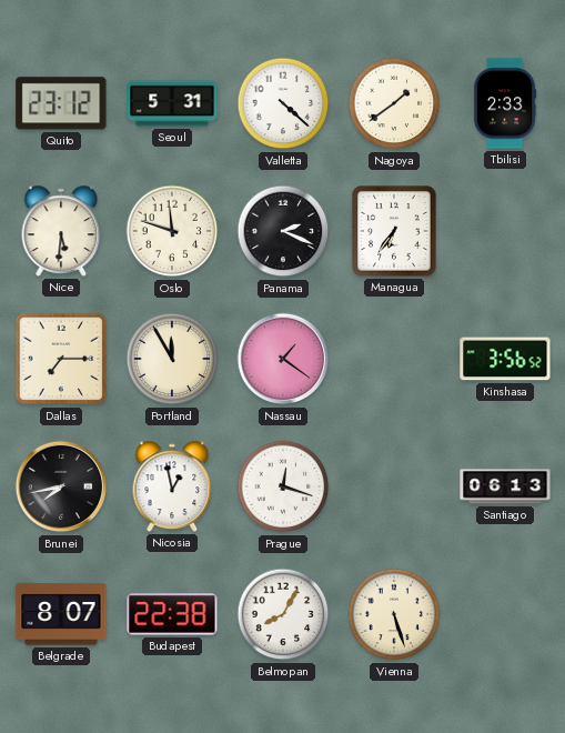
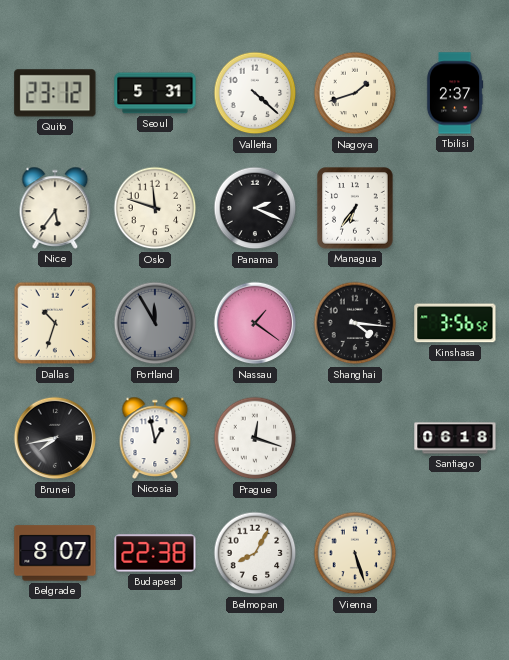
Nagoya: 1:39 -> 1:42
Tbilisi: 2:33 -> 2:37
Nice: 5:31 -> 5:36
Dallas: 7:15 -> 10:33
Portland dial: cream -> grey
Shanghai: none -> 4:16
Santiago: 06:13 -> 06:18
